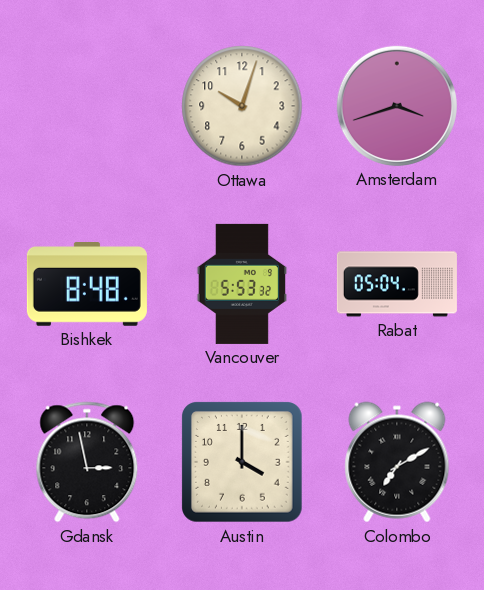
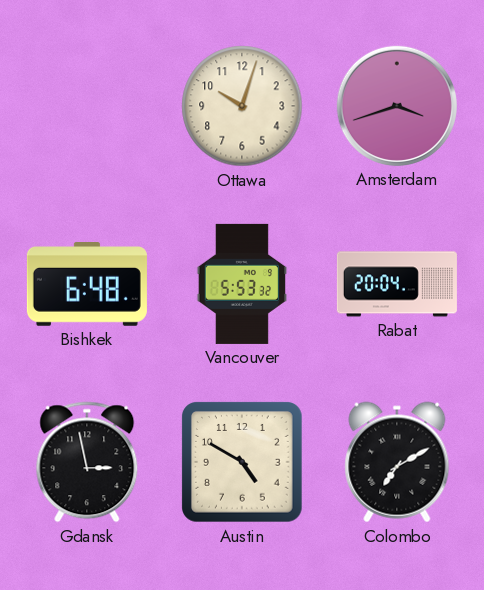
Bishkek: 8:48 -> 6:48
Rabat: 05:04 -> 20:04
Austin: 4:00 -> 4:50
